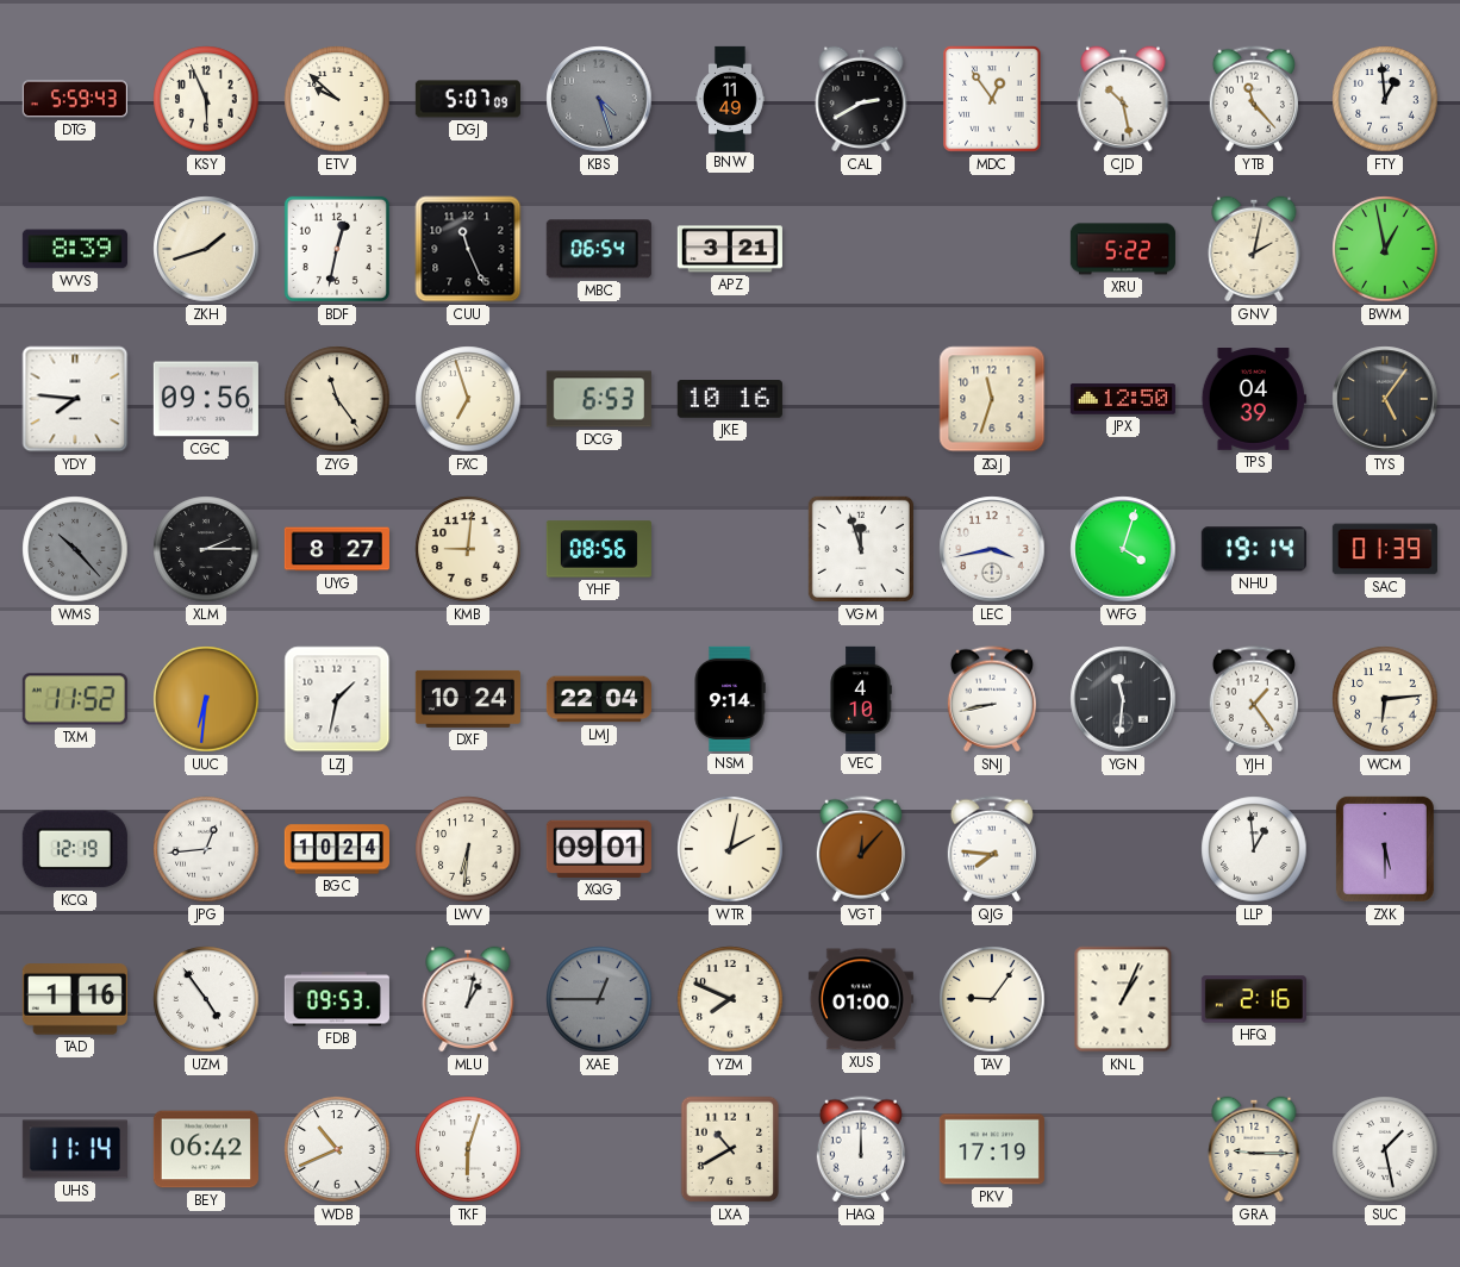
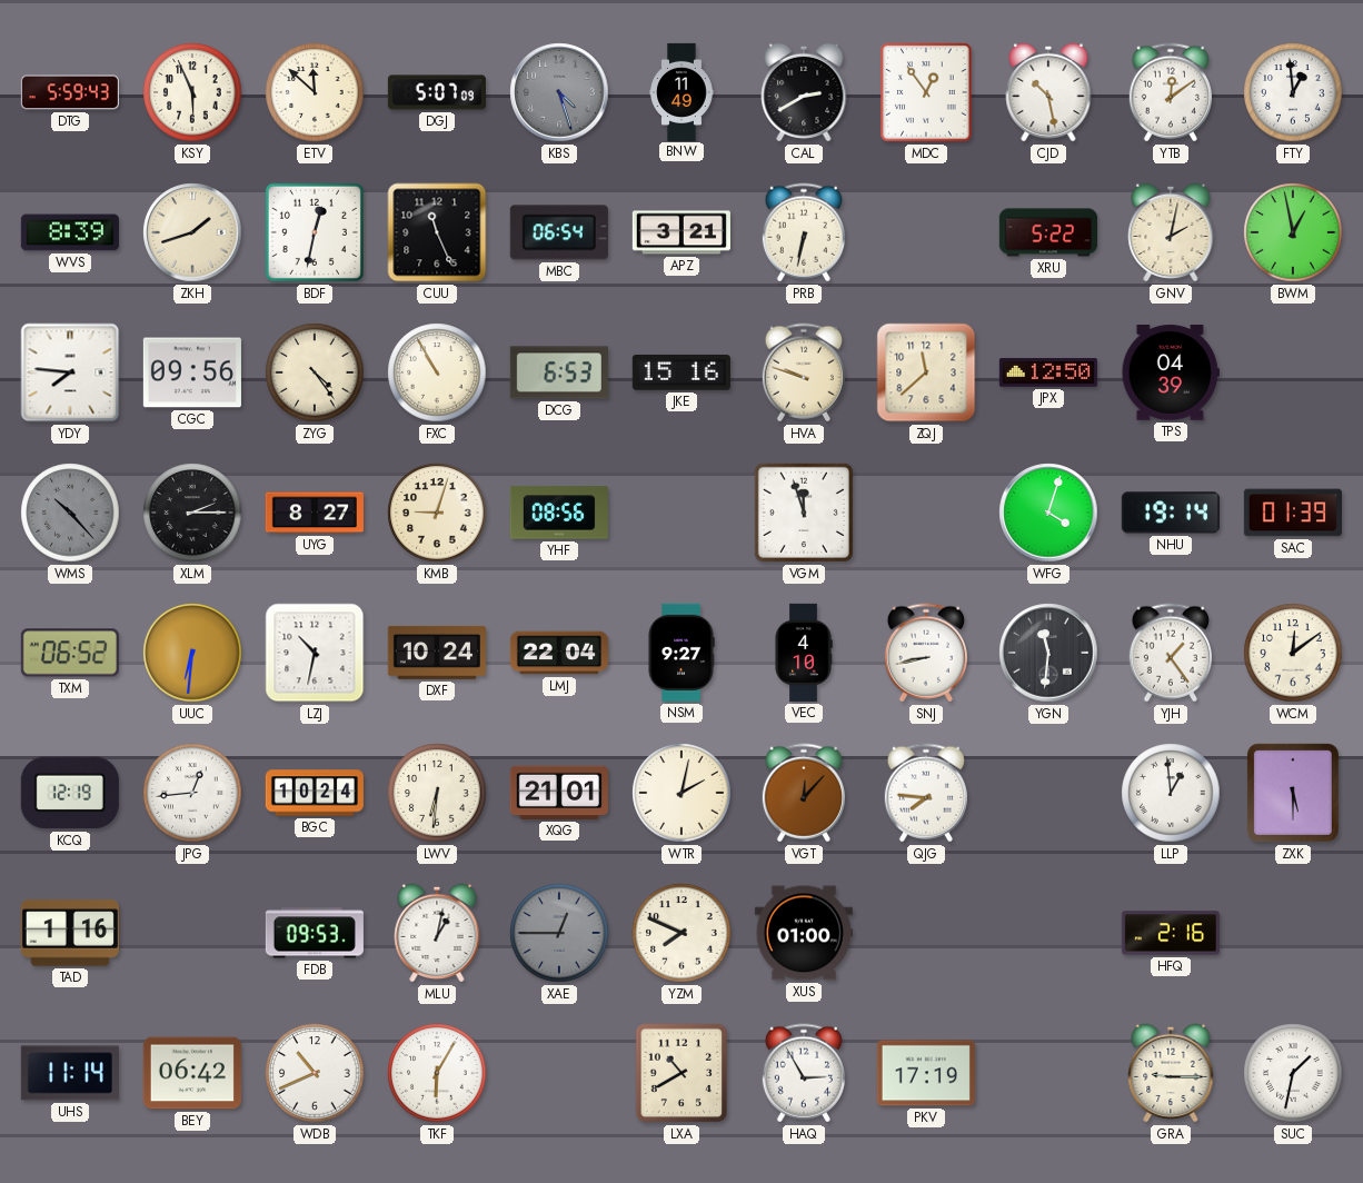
ETV: 9:52 -> 11:52
YTB: 11:23 -> 12:09
PRB: none -> 6:32
ZYG: 11:24 -> 4:24
FXC: 6:57 -> 10:55
JKE: 10:16 -> 15:16
HVA: none -> 9:48
ZQJ: 11:33 -> 11:38
TYS: 5:06 -> none
KMB: 9:01 -> 9:03
LEC: 3:43 -> none
TXM: 11:52 -> 06:52
LZJ: 1:32 -> 10:32
NSM: 9:14 -> 9:27
WCM: 6:14 -> 12:09
XQG: 09:01 -> 21:01
UZM: 4:54 -> none
TAV: 9:06 -> none
KNL: 1:04 -> none
TKF: 6:03 -> 6:05
HAQ: 12:00 -> 2:55
SUC: 1:28 -> 1:32
